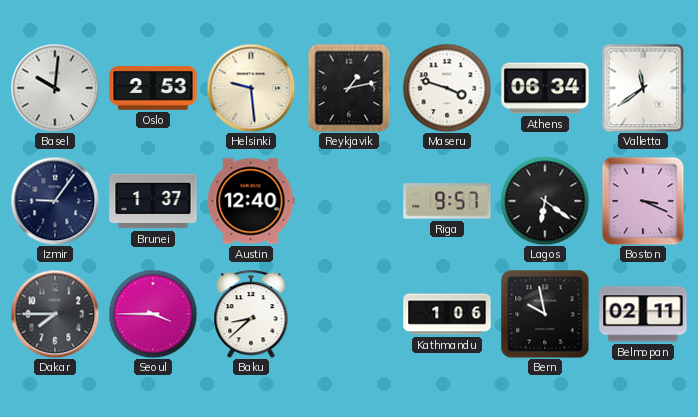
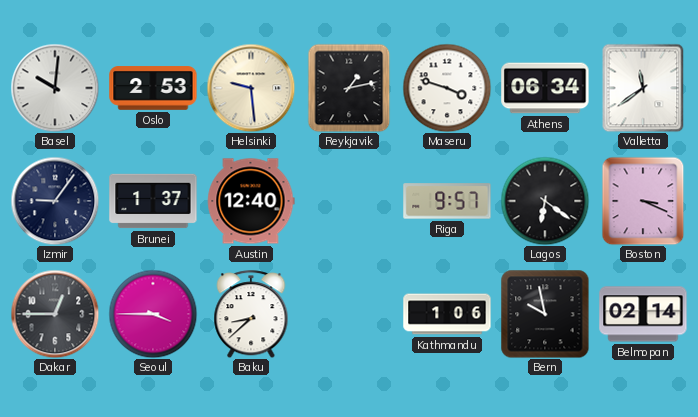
Dakar: 7:45 -> 12:45
Belmopan: 02:11 -> 02:14
